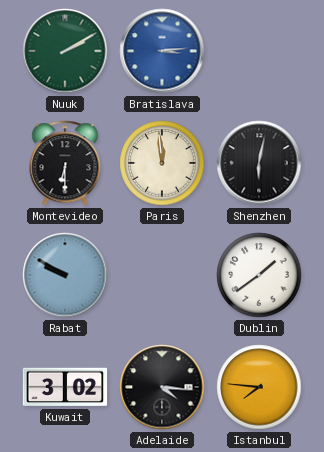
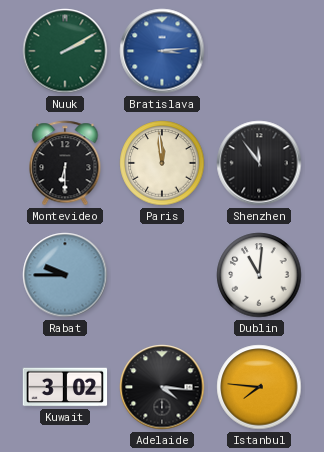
Shenzhen: 6:02 -> 11:54
Rabat: 9:50 -> 9:45
Dublin: 1:39 -> 11:01
